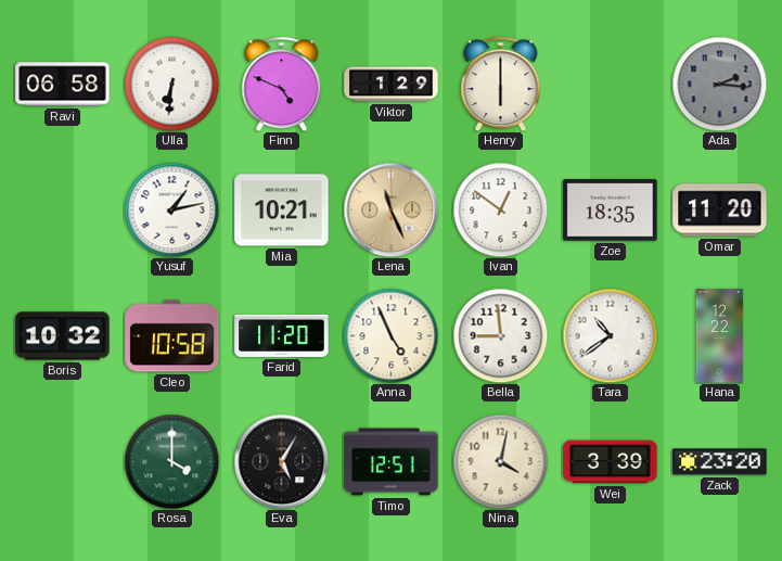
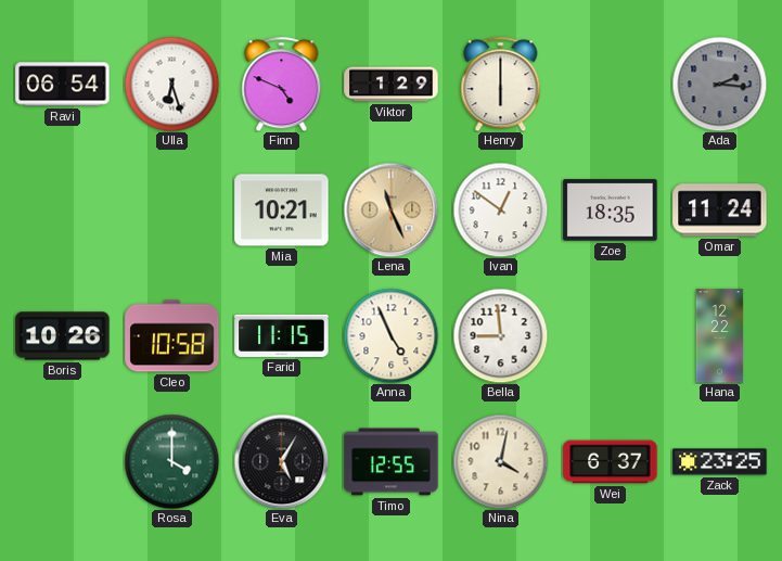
Ravi: 06:58 -> 06:54
Ulla: 6:31 -> 6:27
Yusuf: 1:13 -> none
Omar: 11:20 -> 11:24
Boris: 10:32 -> 10:26
Farid: 11:20 -> 11:15
Tara: 10:39 -> none
Timo: 12:51 -> 12:55
Wei: 3:39 -> 6:37
Zack: 23:20 -> 23:25
